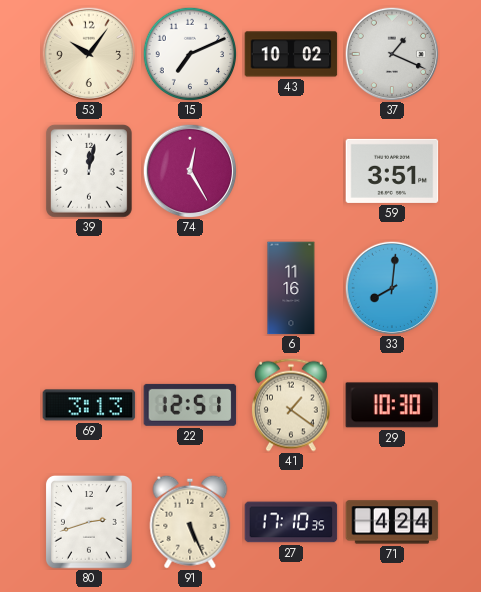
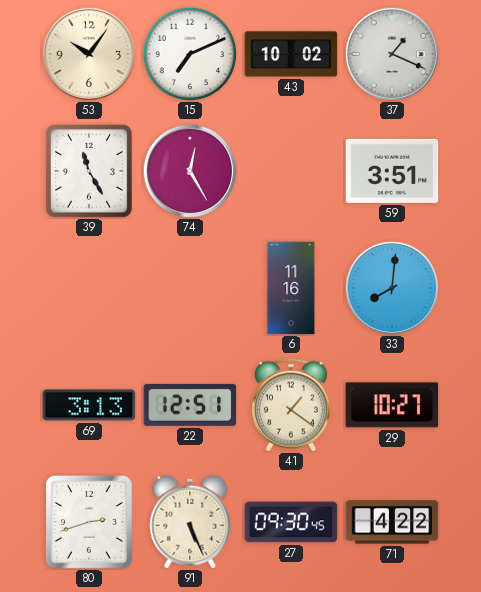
39: 12:02 -> 11:25
29: 10:30 -> 10:27
27: 17:10 -> 09:30
71: 4:24 -> 4:22
